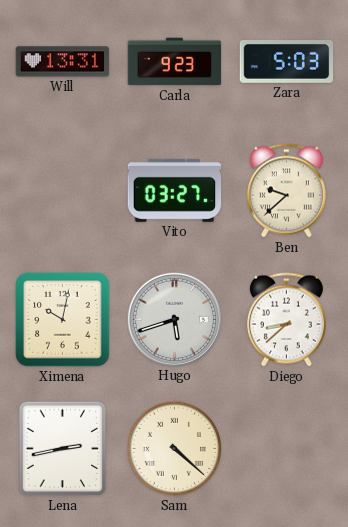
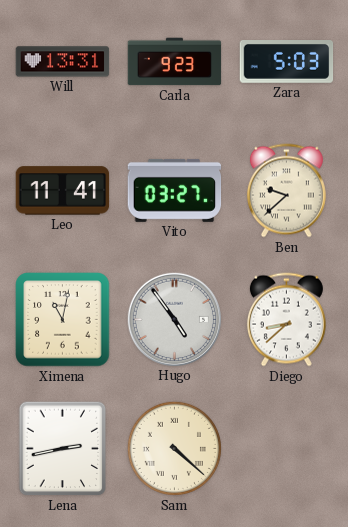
Leo: none -> 11:41
Ximena: 10:02 -> 11:02
Hugo: 5:42 -> 4:54
